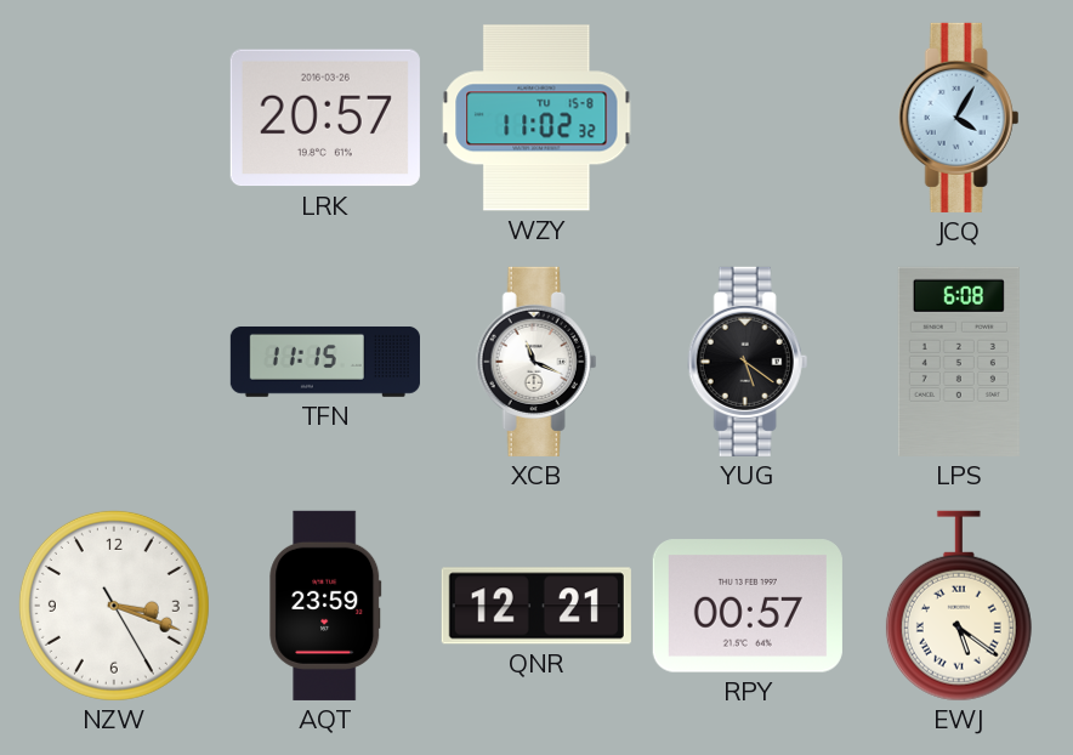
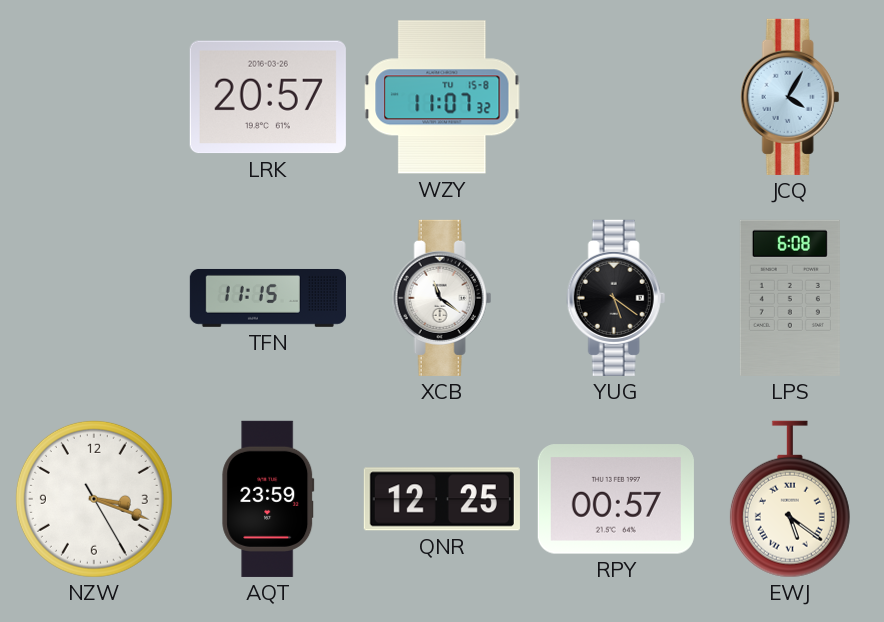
WZY: 11:02 -> 11:07
XCB: 11:19 -> 11:21
QNR: 12:21 -> 12:25
